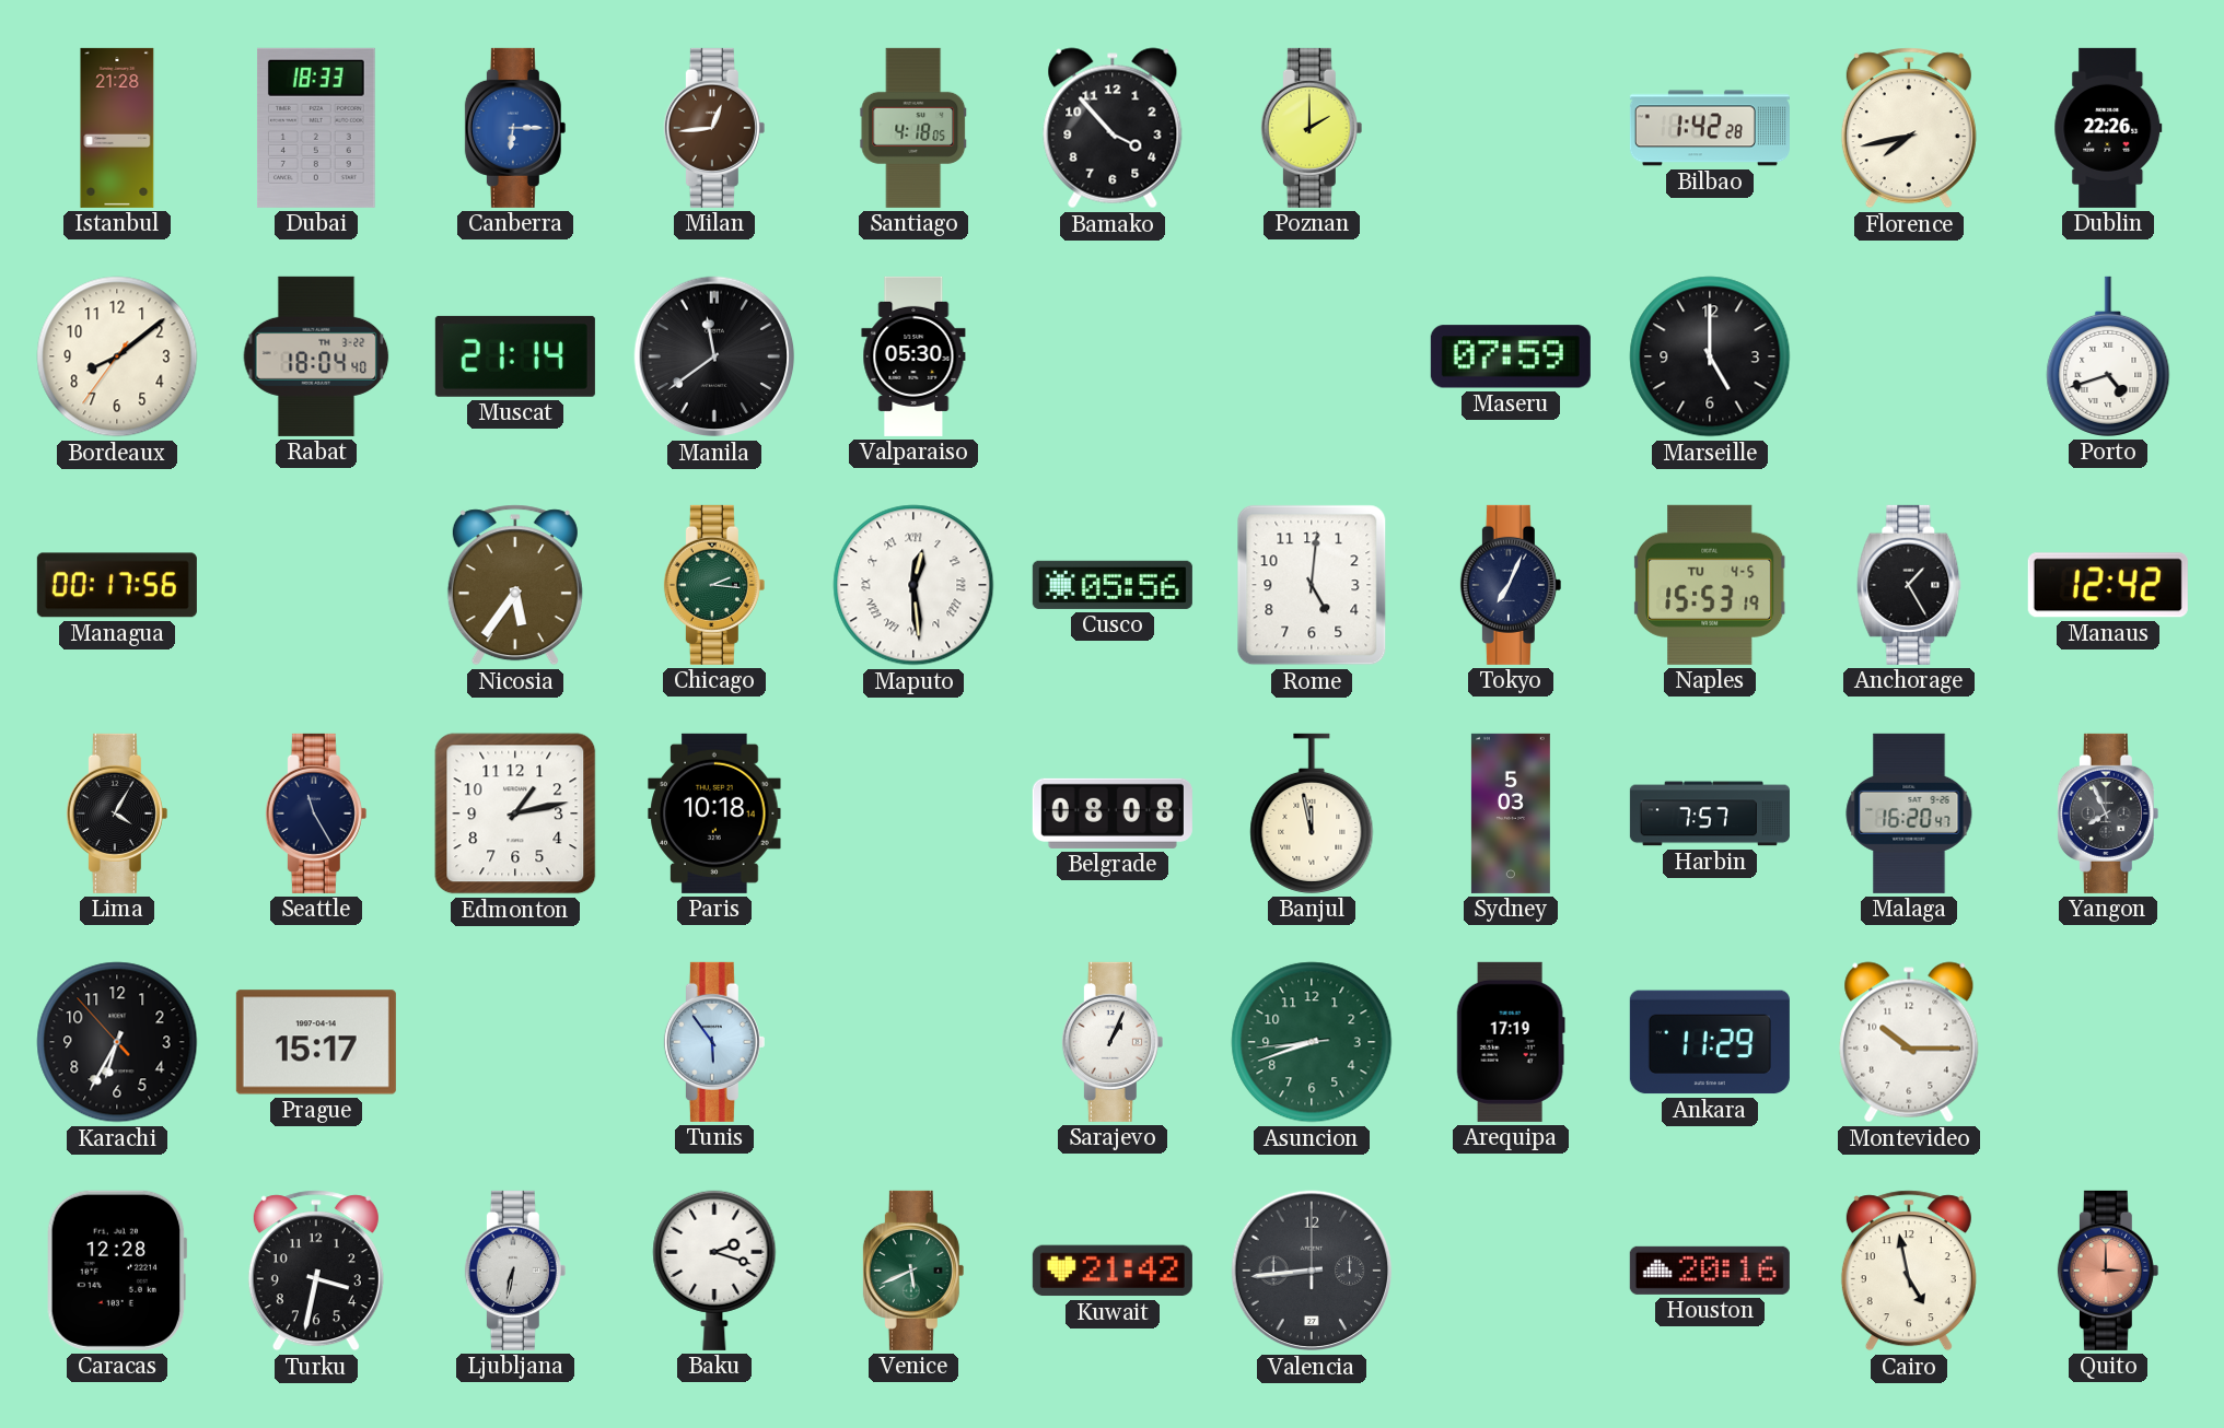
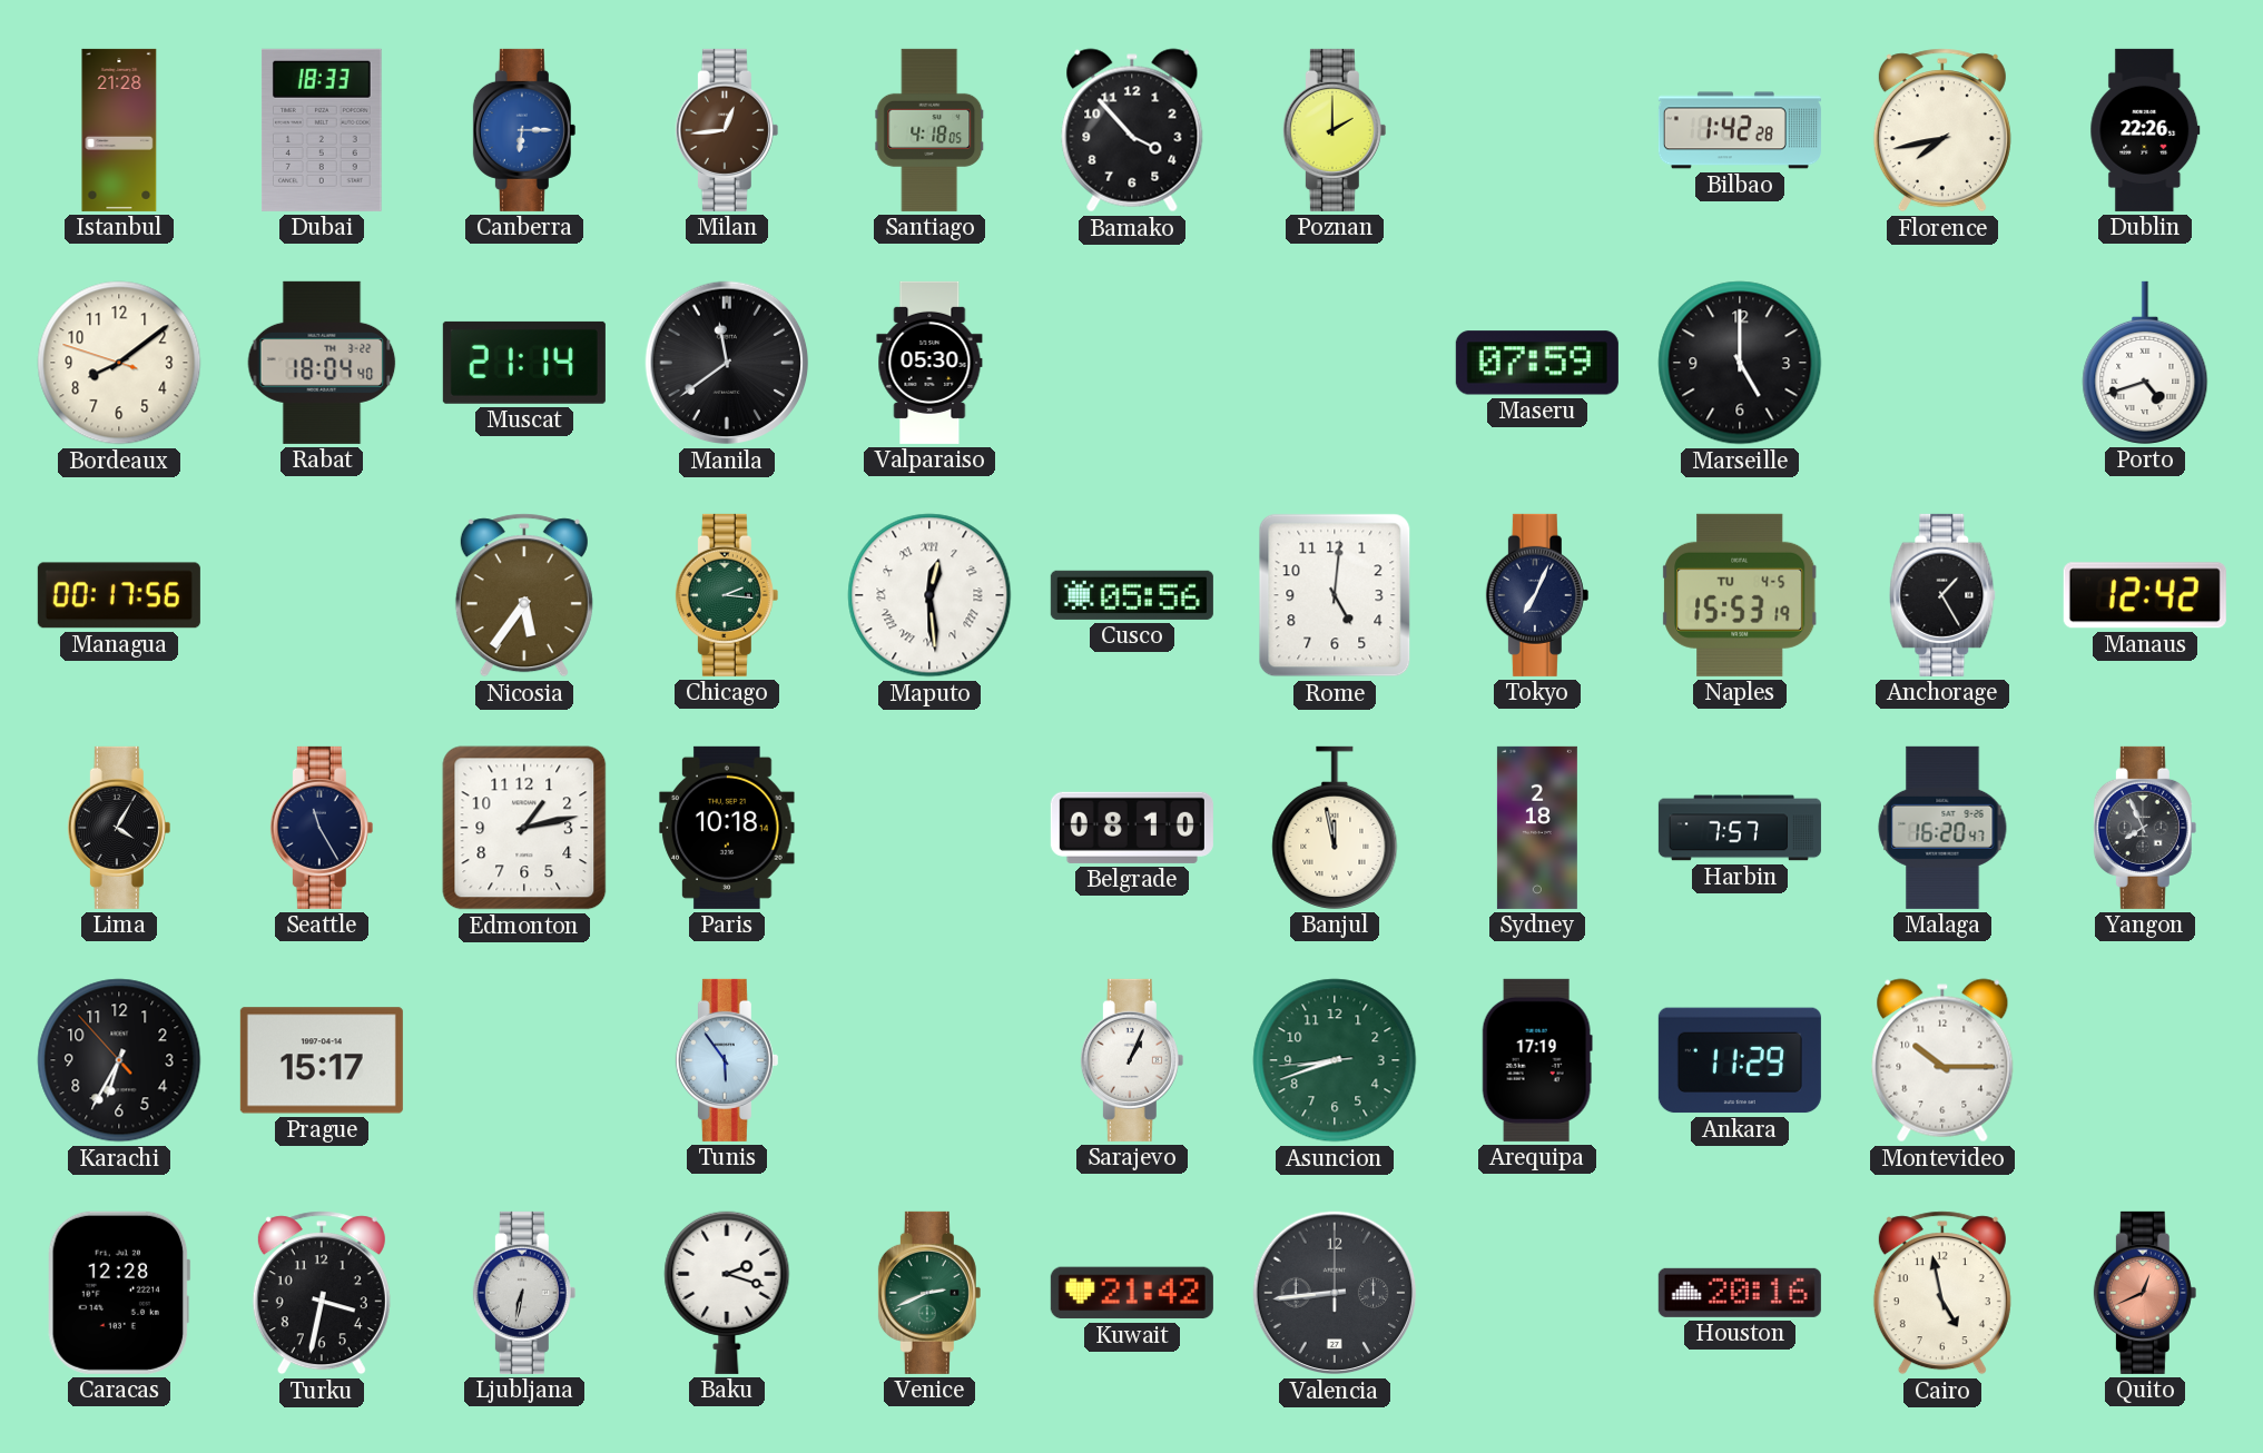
Bordeaux: 8:08:36 -> 8:08:48
Belgrade: 08:08 -> 08:10
Sydney: 5:03 -> 2:18
Venice: 5:41 -> 2:41
Quito: 3:00 -> 12:41
